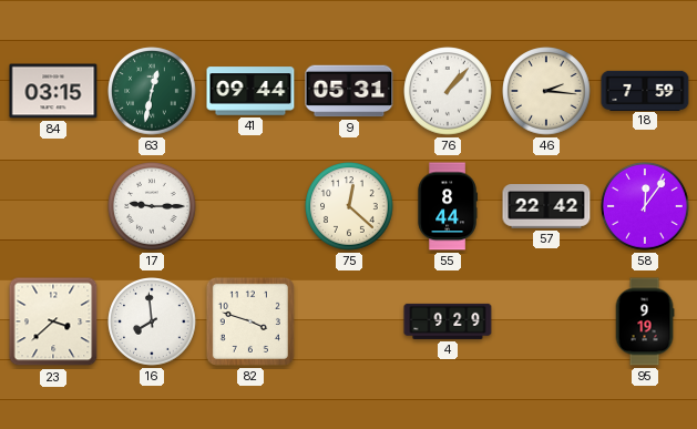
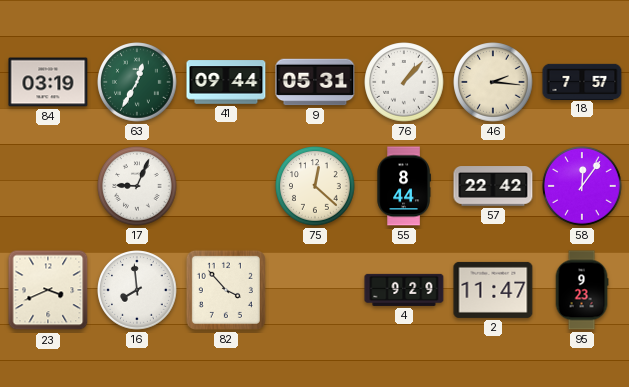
84: 03:15 -> 03:19
63: 12:32 -> 12:35
18: 7:59 -> 7:57
17: 9:15 -> 9:04
23: 3:38 -> 3:41
82: 3:48 -> 3:53
2: none -> 11:47
95: 9:19 -> 9:23
